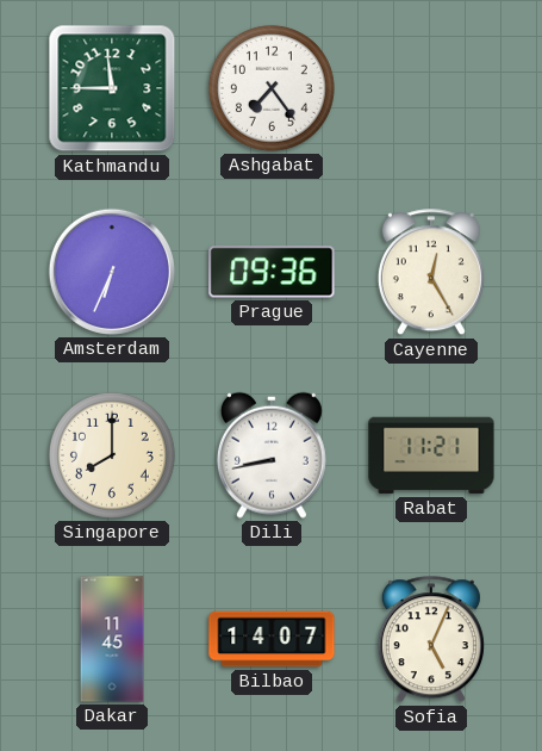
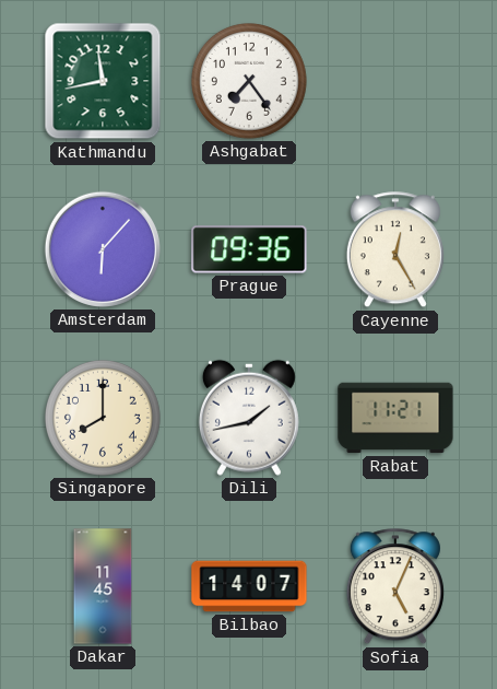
Kathmandu: 11:45 -> 11:43
Amsterdam: 6:34 -> 6:07
Dili: 8:43 -> 1:43
